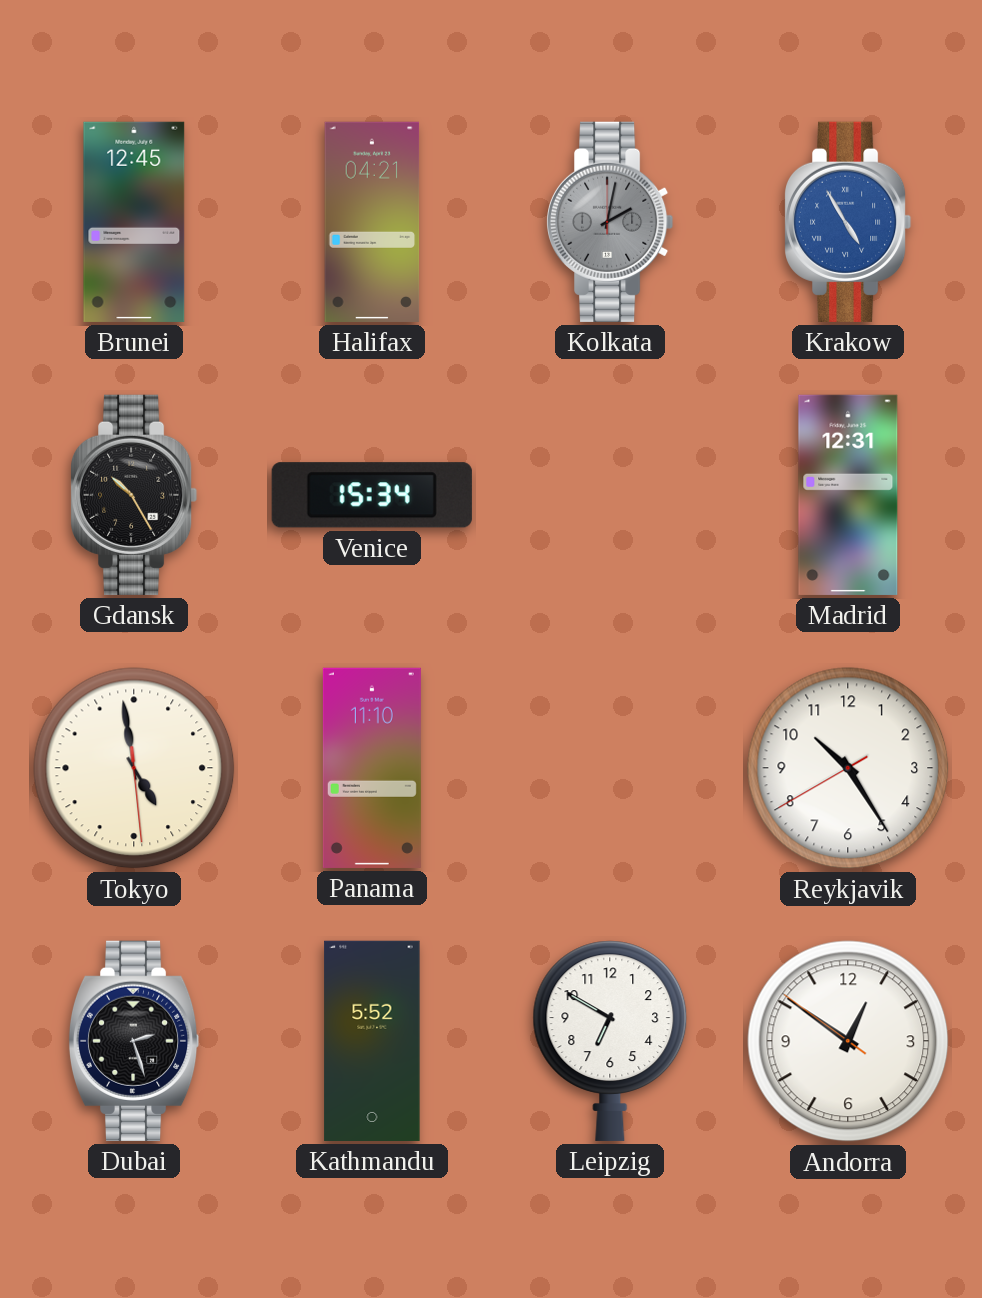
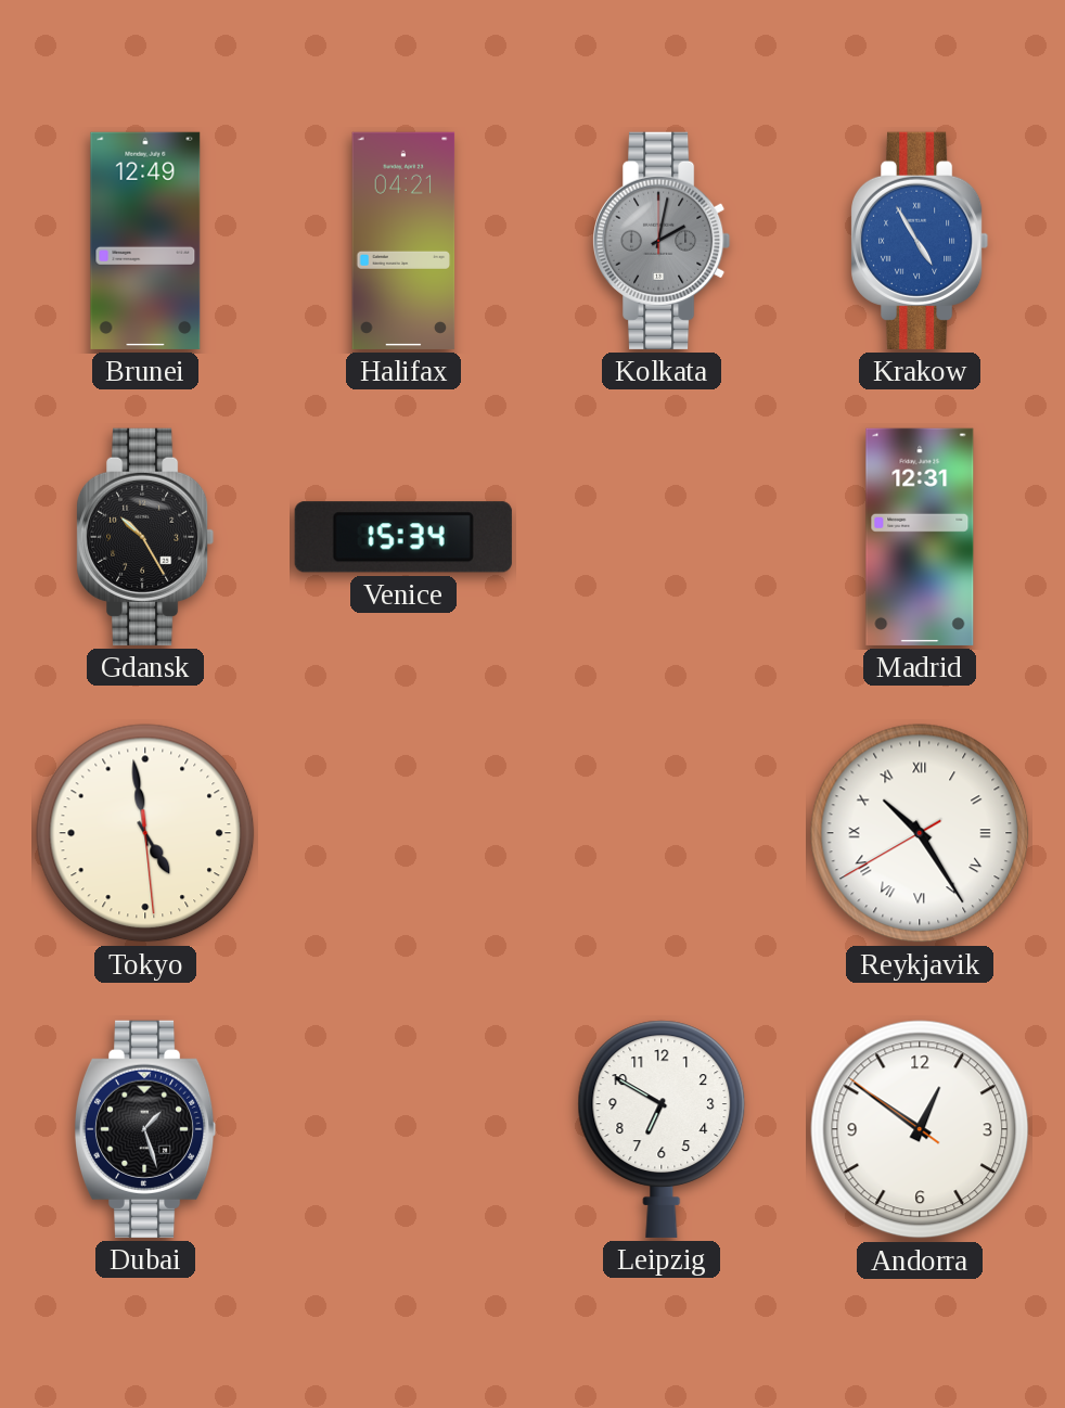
Brunei: 12:45 -> 12:49
Panama: 11:10 -> none
Reykjavik numerals: Arabic -> Roman
Dubai: 2:27 -> 1:27
Kathmandu: 5:52 -> none
